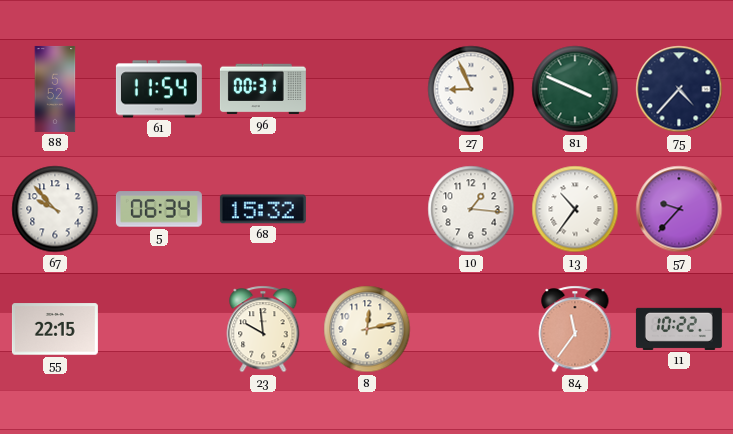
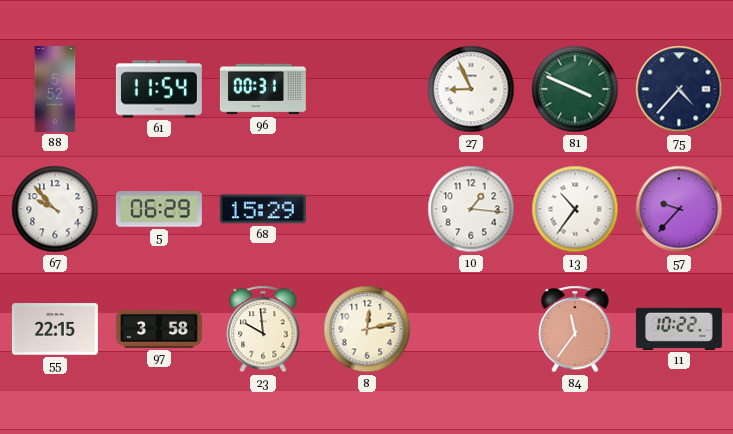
5: 06:34 -> 06:29
68: 15:32 -> 15:29
97: none -> 3:58
